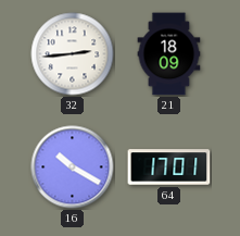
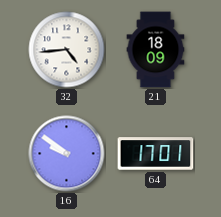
32: 2:44 -> 4:44
16: 10:20 -> 9:51
